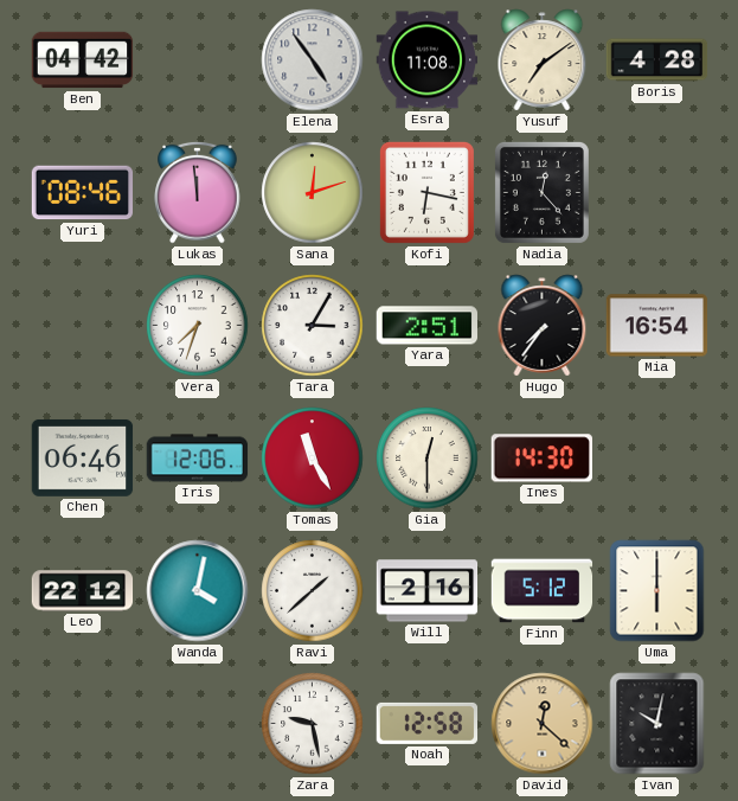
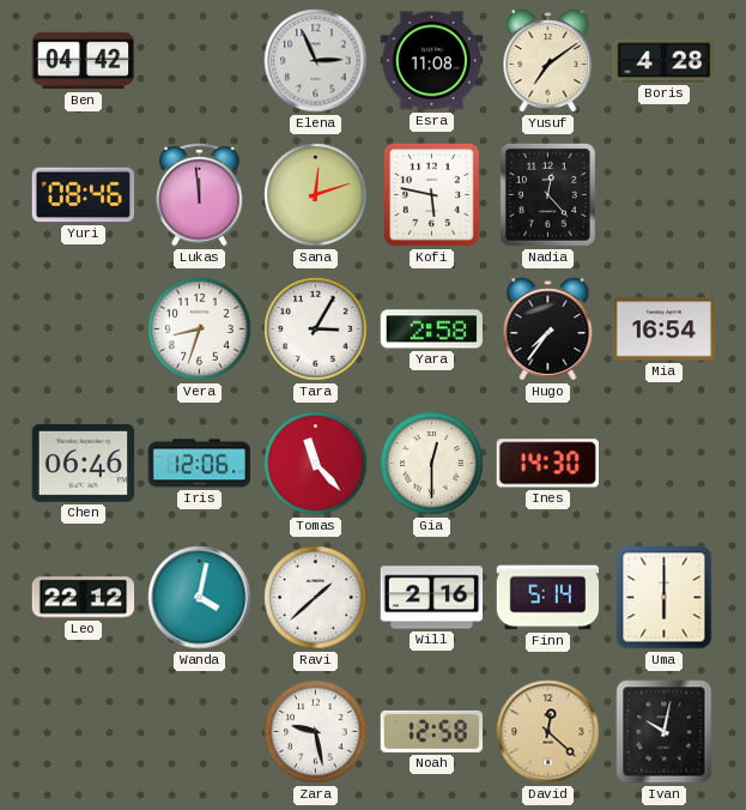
Elena: 4:54 -> 2:56
Kofi: 6:17 -> 5:47
Vera: 7:33 -> 8:33
Yara: 2:51 -> 2:58
Tomas: 11:25 -> 11:23
Finn: 5:12 -> 5:14
